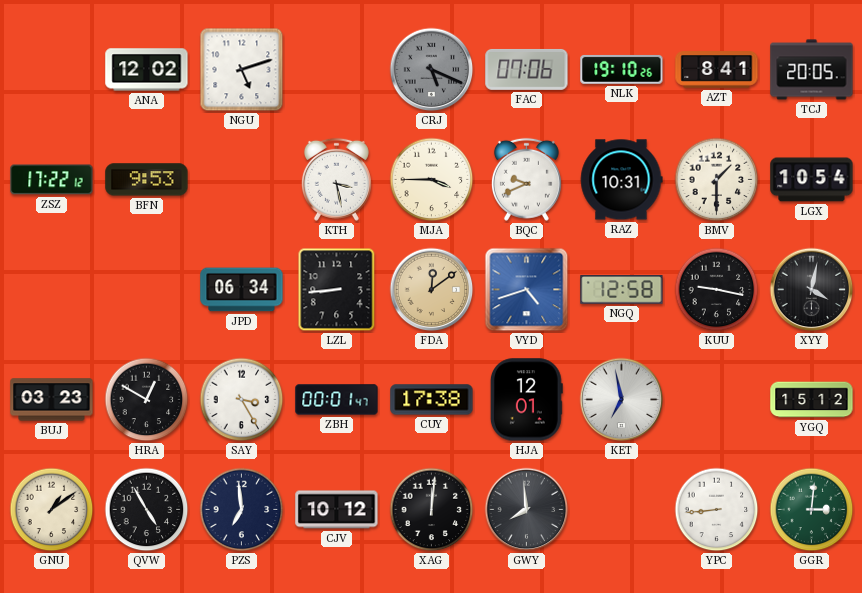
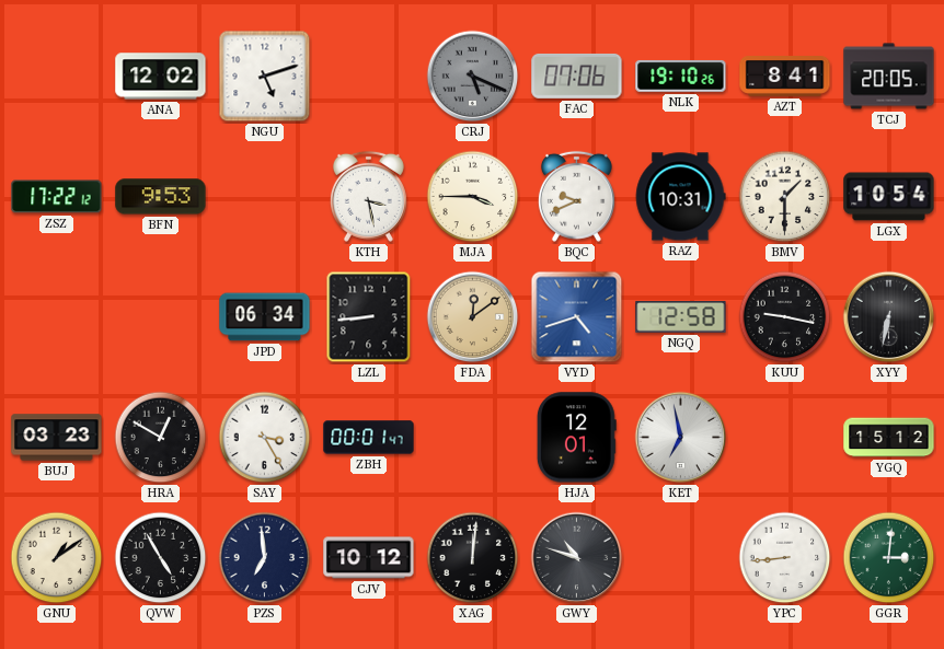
XYY: 4:02 -> 6:32
CUY: 17:38 -> none
GWY: 7:59 -> 10:48
